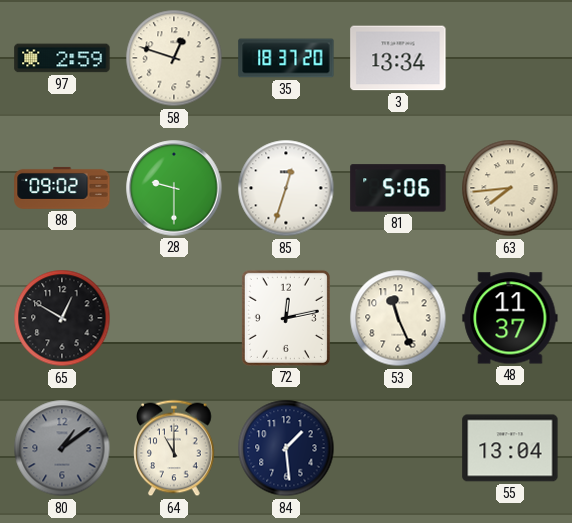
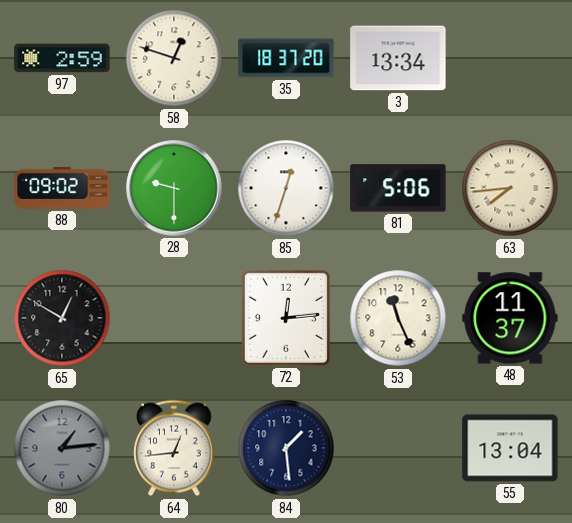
72: 12:13 -> 12:14
80: 1:09 -> 1:14
64: 11:00 -> 12:44
